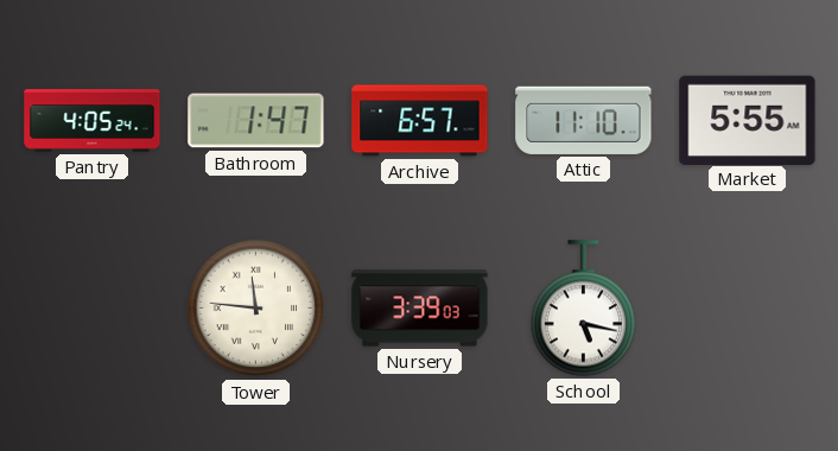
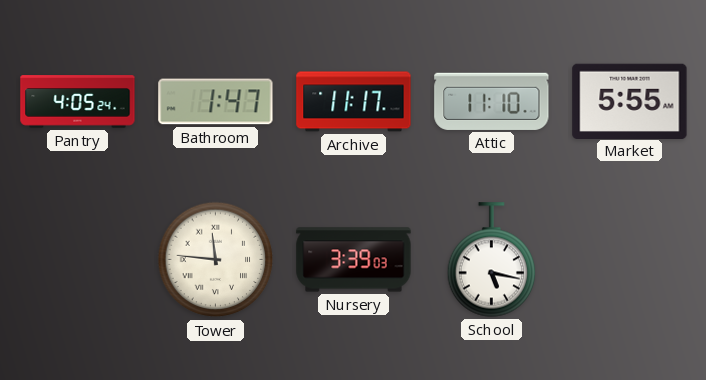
Archive: 6:57 -> 11:17
